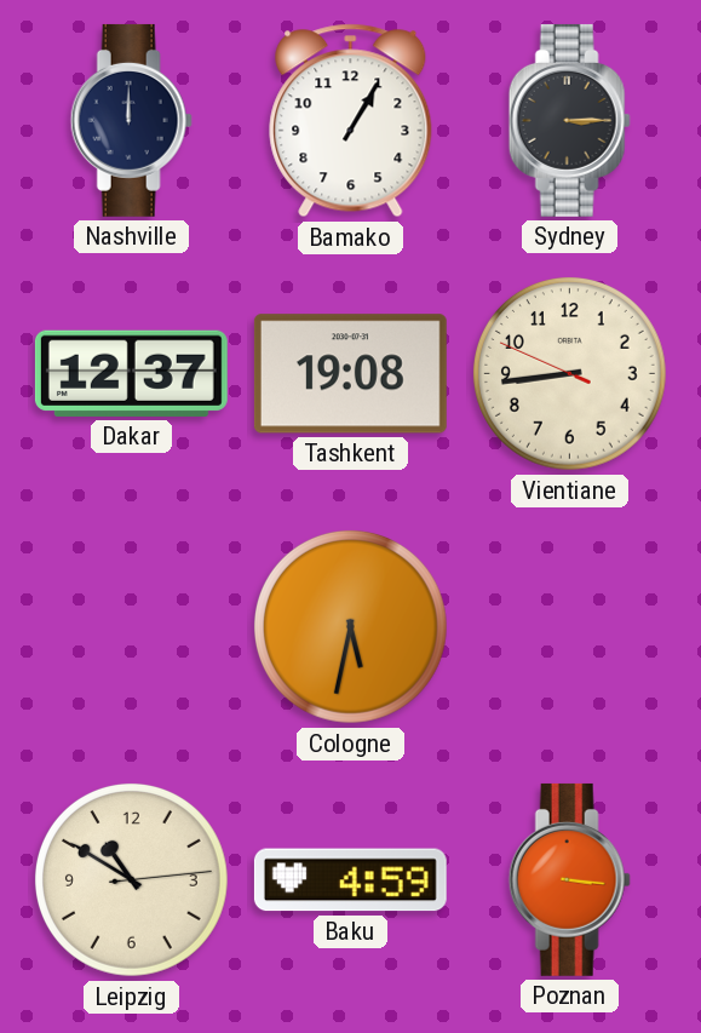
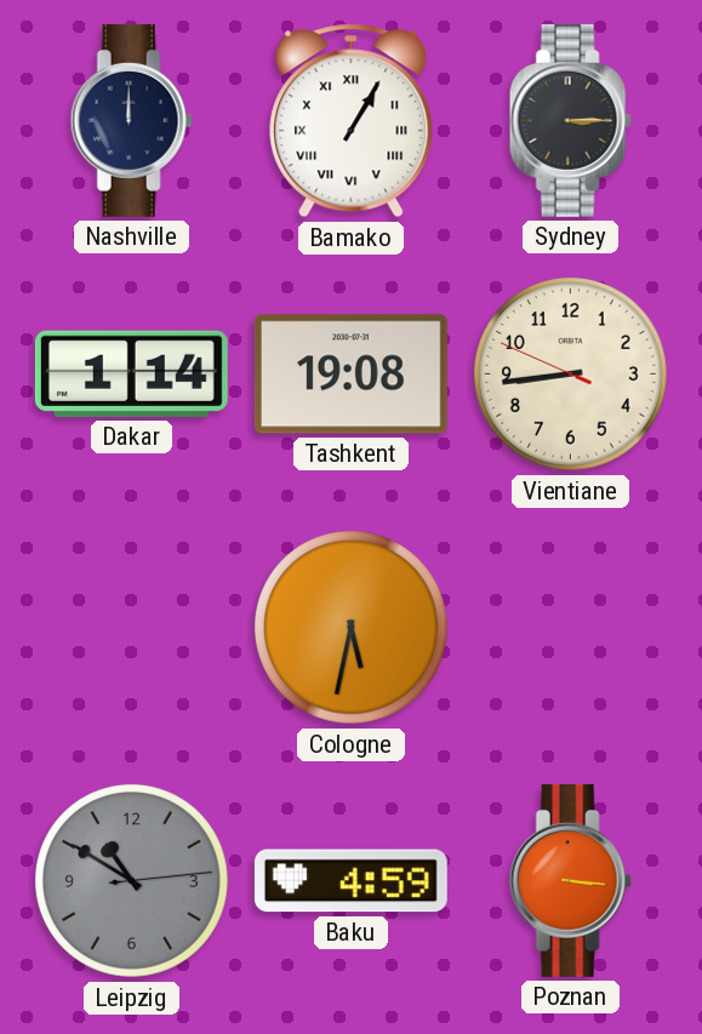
Bamako numerals: Arabic -> Roman
Dakar: 12:37 -> 1:14
Leipzig dial: cream -> grey
